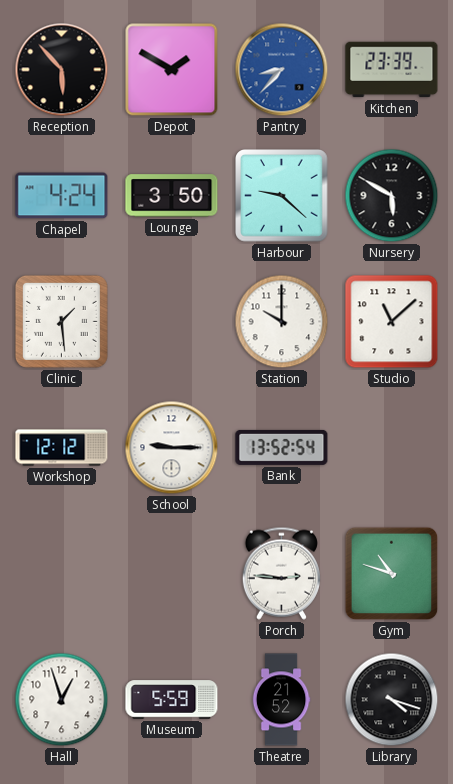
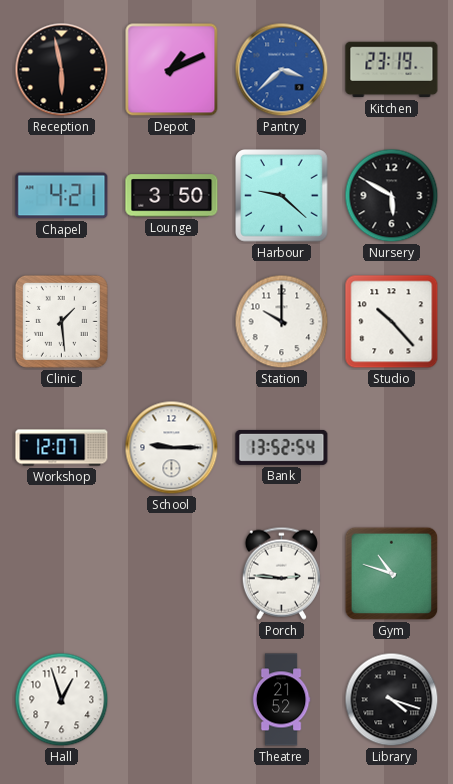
Reception: 5:53 -> 5:58
Depot: 1:50 -> 1:11
Pantry: 8:37 -> 3:38
Kitchen: 23:39 -> 23:19
Chapel: 4:24 -> 4:21
Studio: 11:08 -> 10:23
Workshop: 12:12 -> 12:07
Museum: 5:59 -> none
